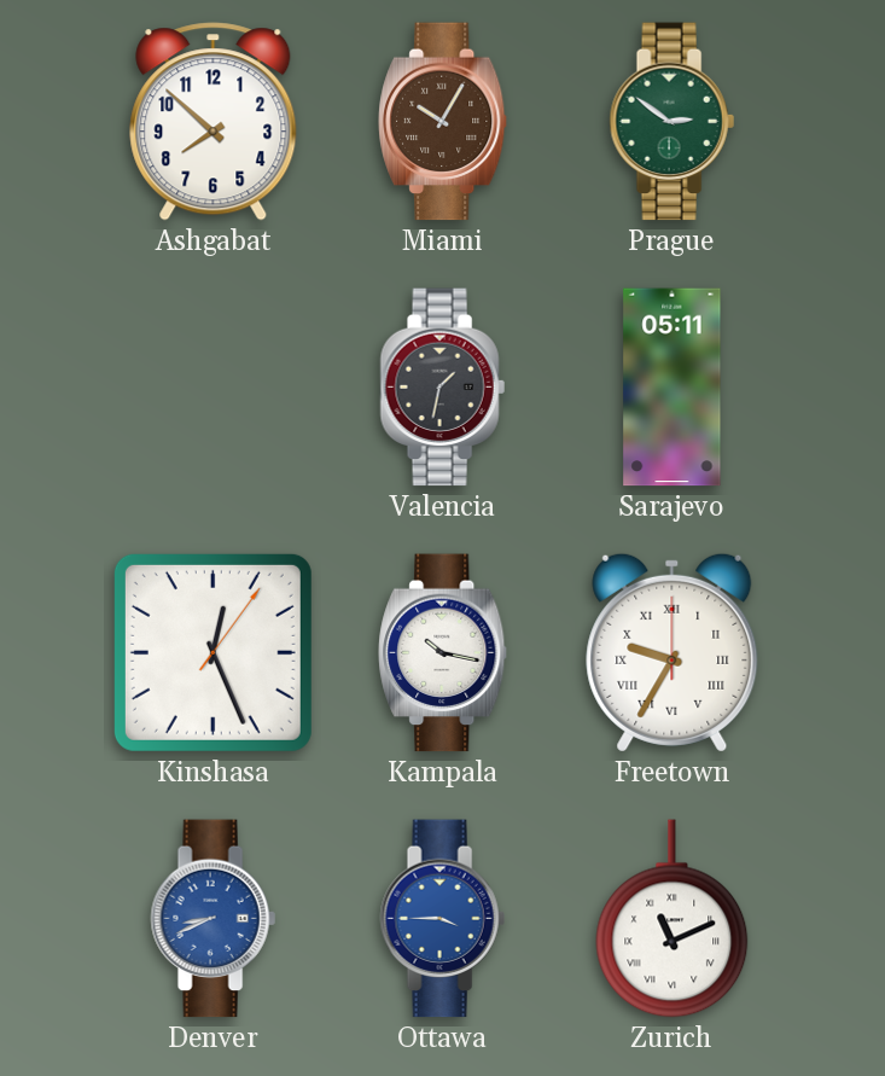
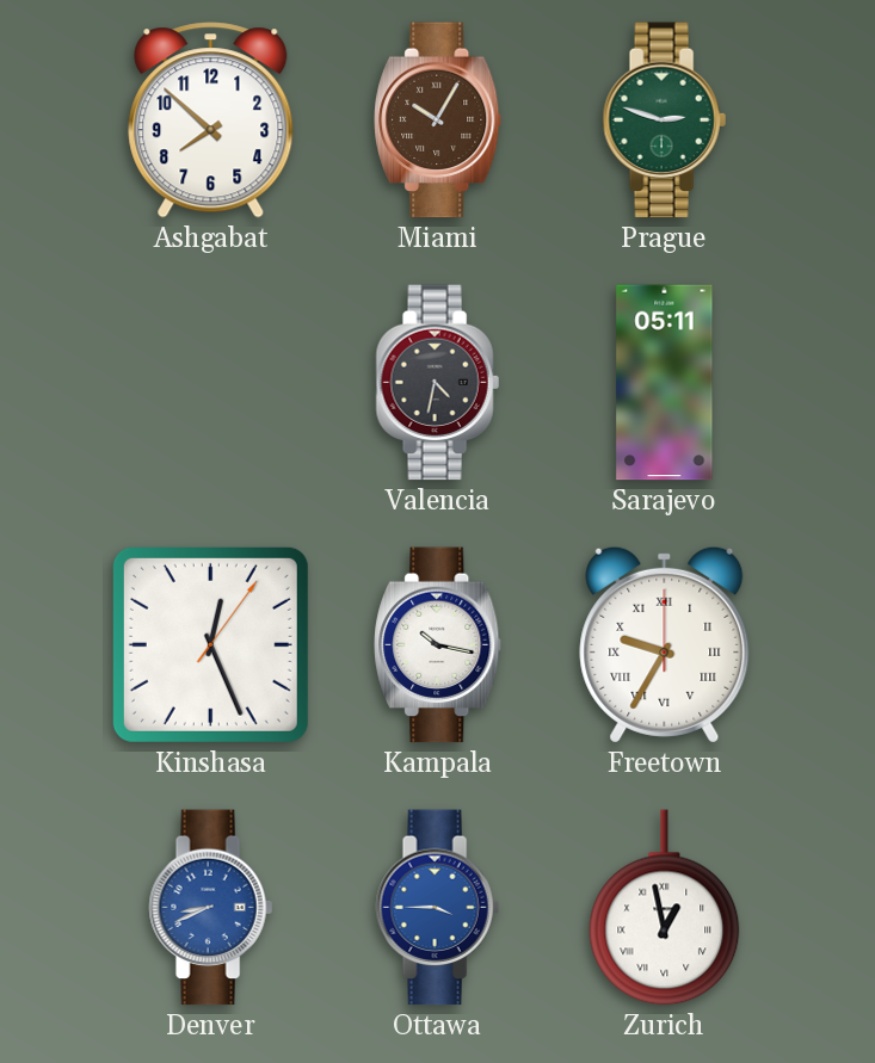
Prague: 2:51 -> 2:48
Valencia: 1:32 -> 4:32
Zurich: 11:11 -> 12:58
